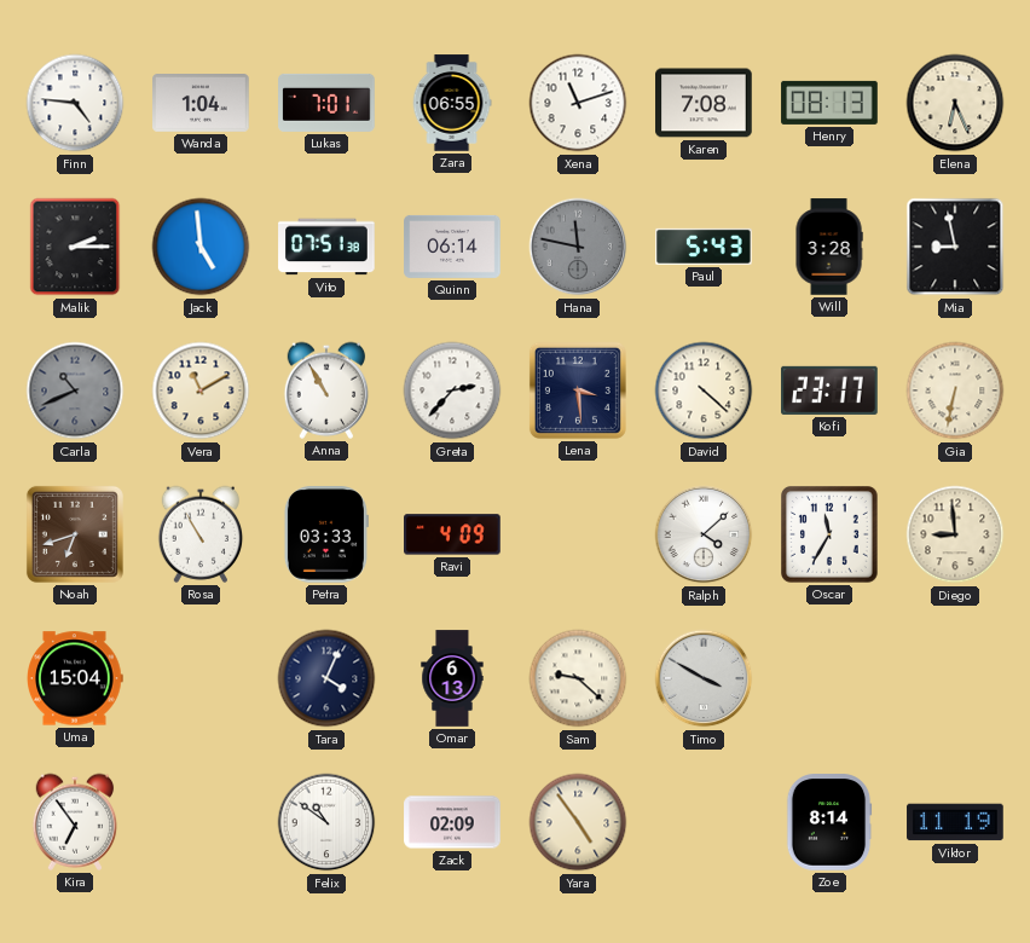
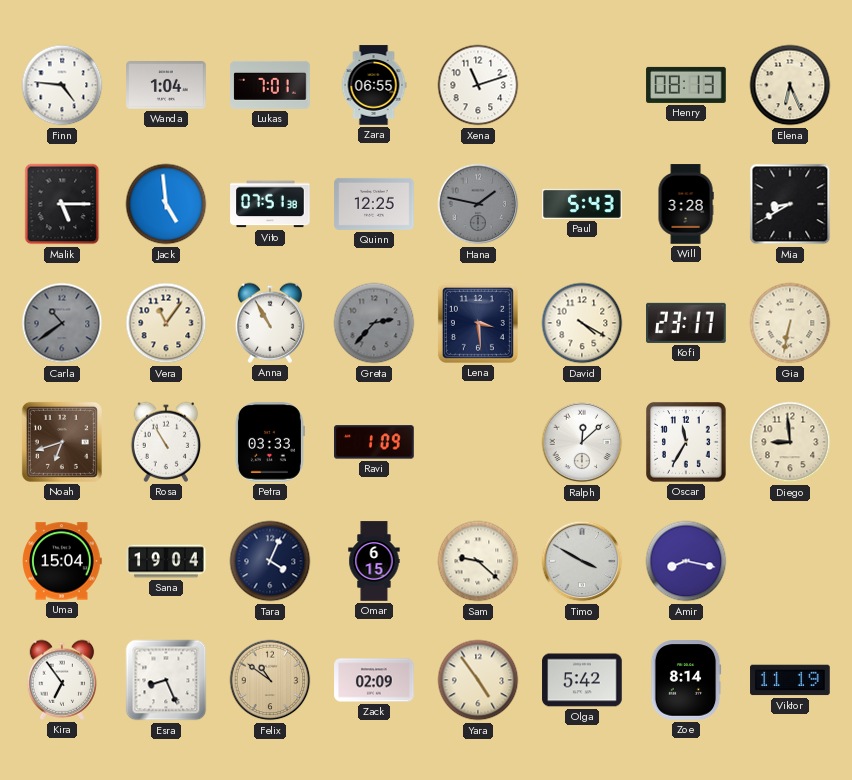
Karen: 7:08 -> none
Malik: 2:15 -> 5:15
Quinn: 06:14 -> 12:25
Hana: 11:47 -> 1:47
Mia: 8:58 -> 8:40
Carla: 10:41 -> 10:39
Vera: 11:10 -> 11:06
Greta dial: white -> grey
David: 4:22 -> 4:20
Ravi: 4:09 -> 1:09
Ralph: 4:08 -> 12:08
Sana: none -> 19:04
Omar: 6:13 -> 6:15
Amir: none -> 8:17
Esra: none -> 8:26
Felix dial: white -> champagne
Olga: none -> 5:42
